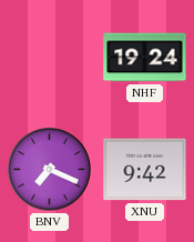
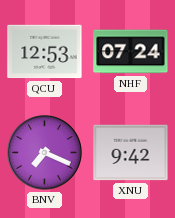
QCU: none -> 12:53
NHF: 19:24 -> 07:24
